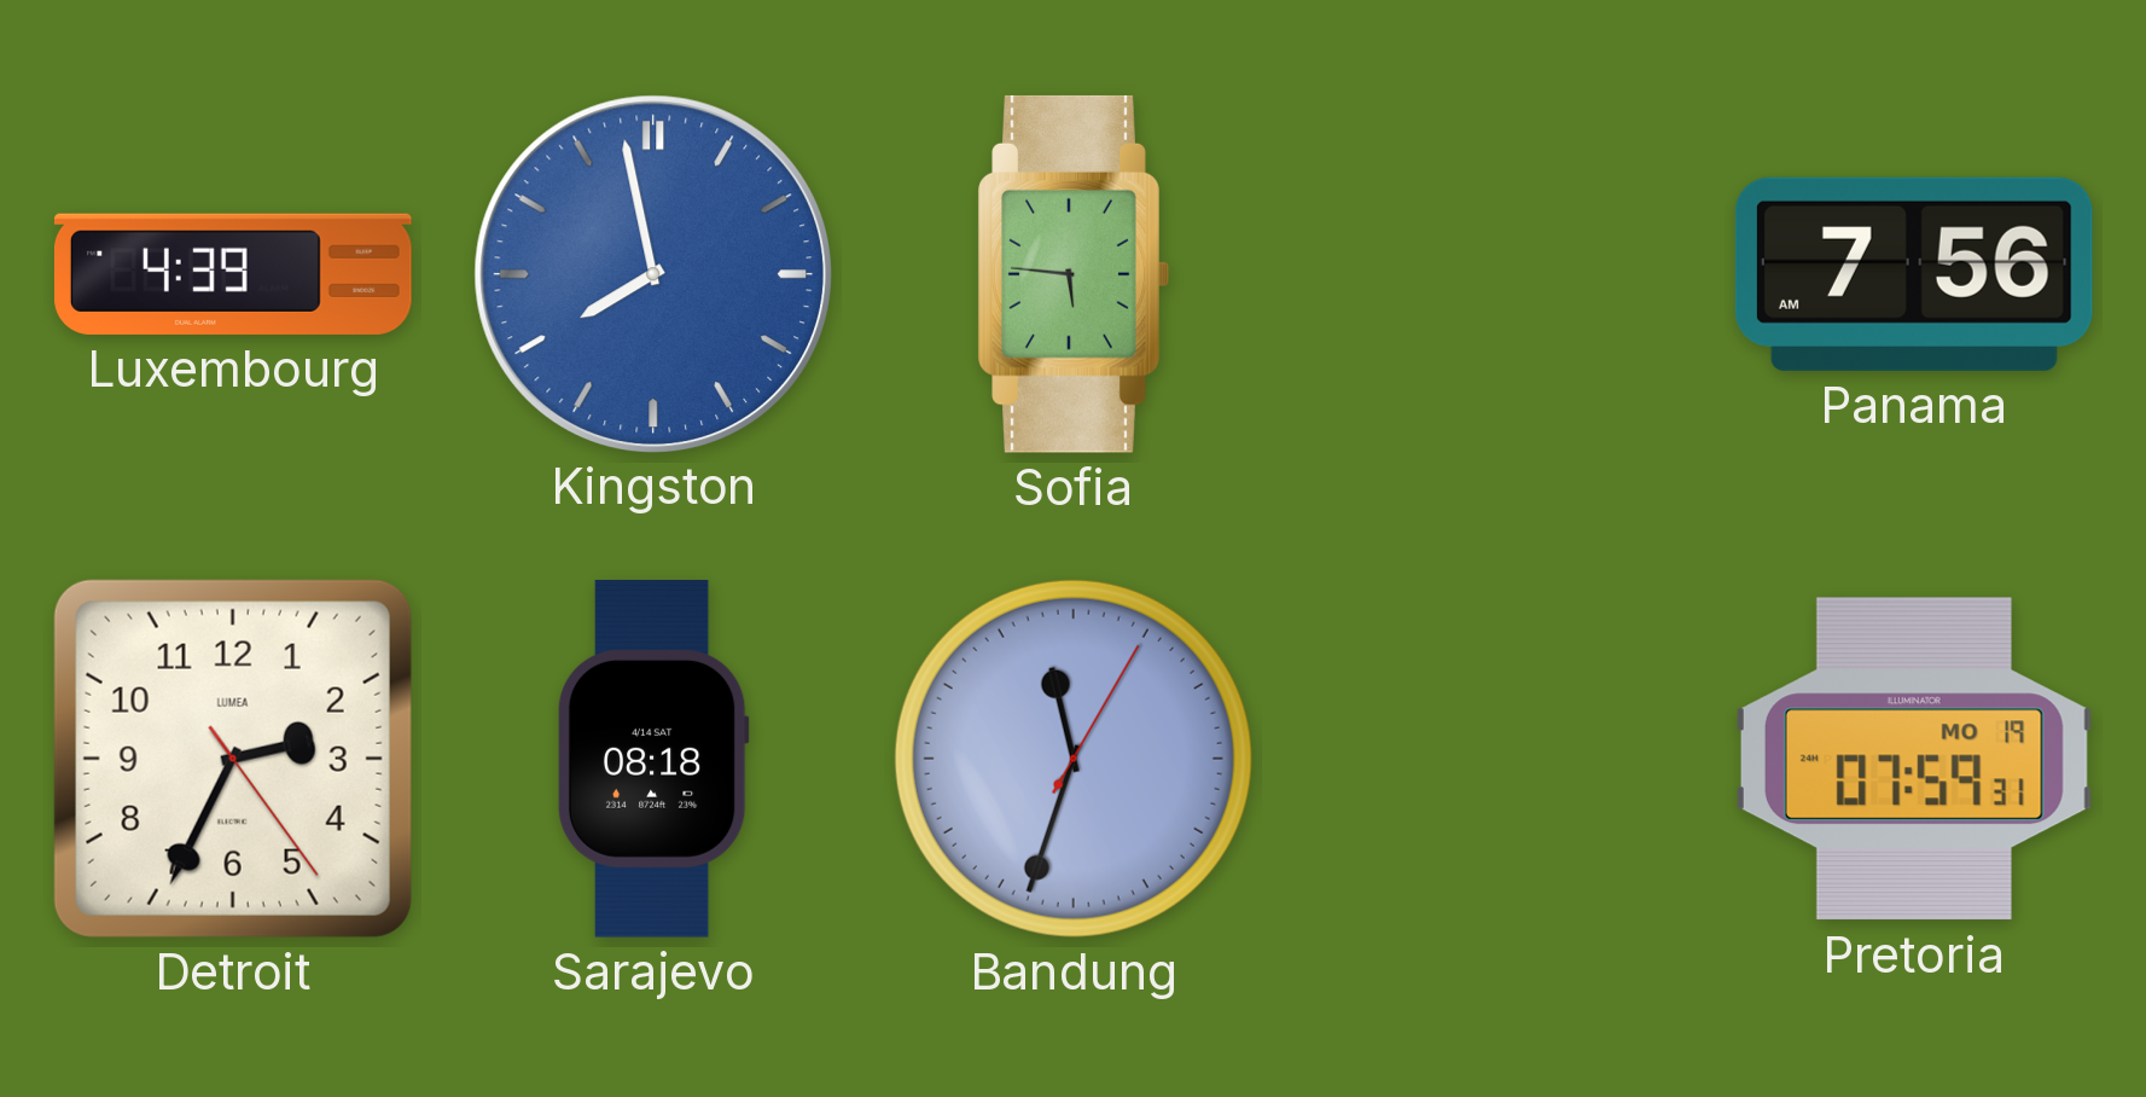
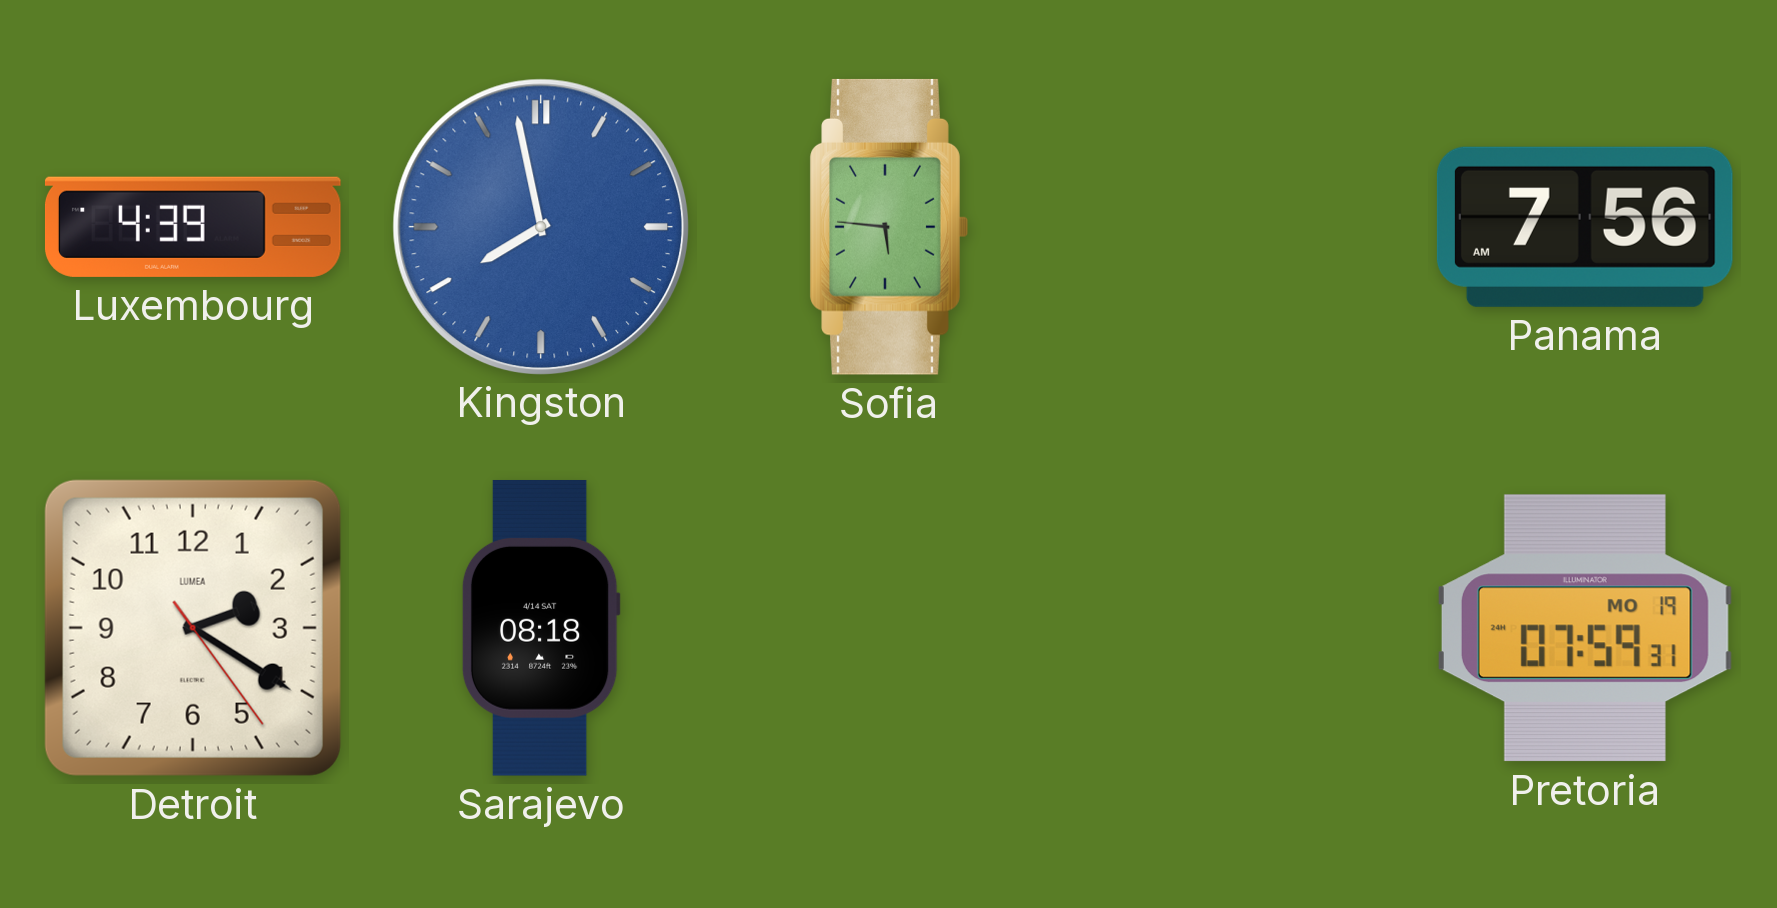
Detroit: 2:34 -> 2:20
Bandung: 11:33 -> none
